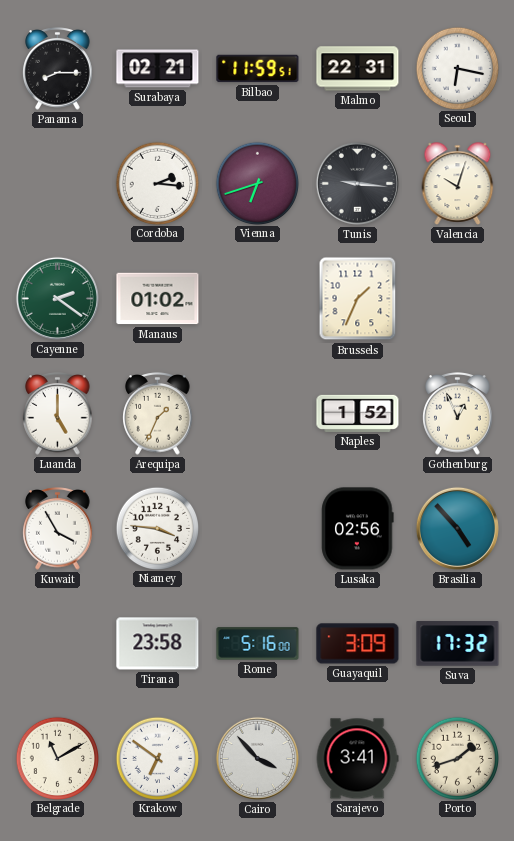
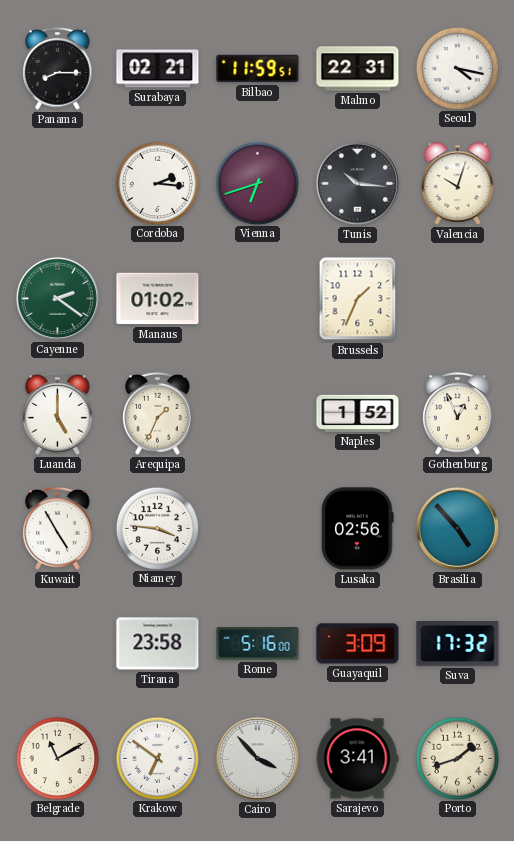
Seoul: 6:17 -> 4:17
Tunis: 9:16 -> 10:16
Kuwait: 3:55 -> 4:55
